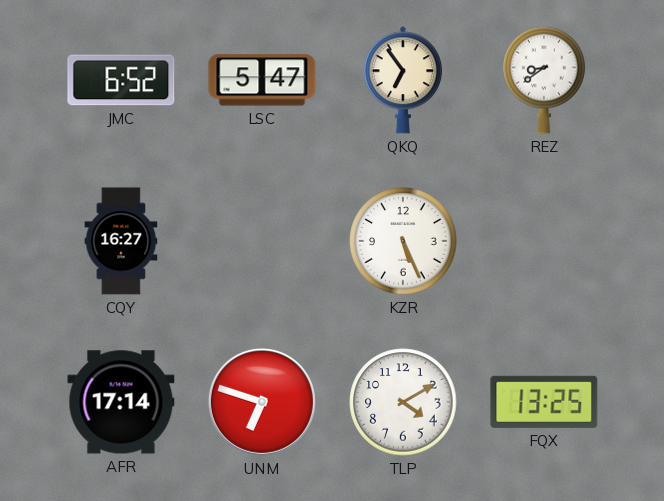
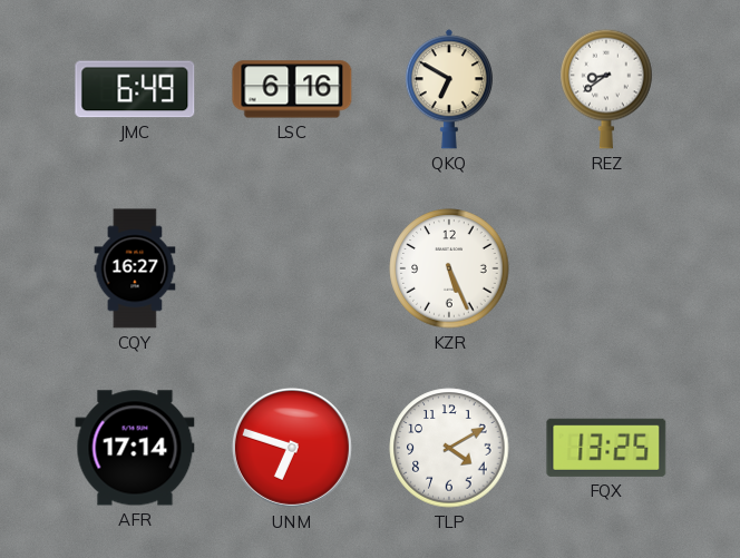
JMC: 6:52 -> 6:49
LSC: 5:47 -> 6:16
QKQ: 6:54 -> 6:50
